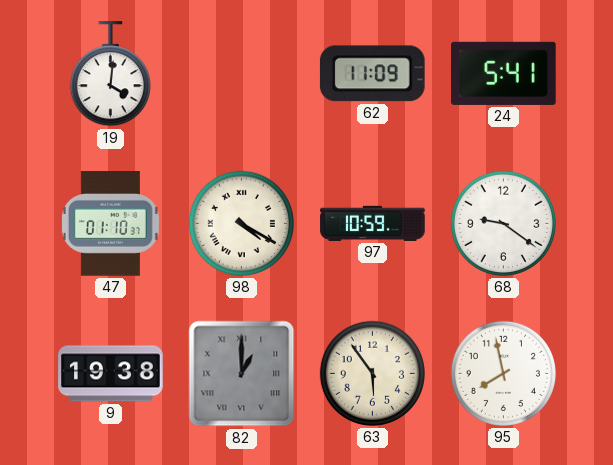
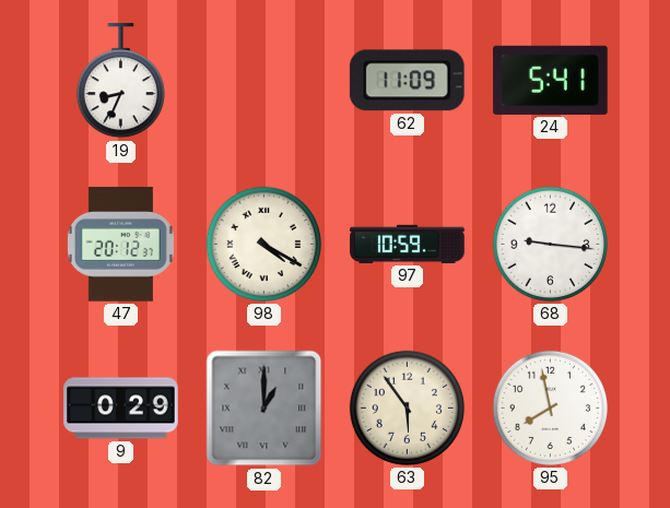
19: 4:01 -> 8:34
47: 01:10 -> 20:12
68: 9:21 -> 9:16
9: 19:38 -> 0:29
